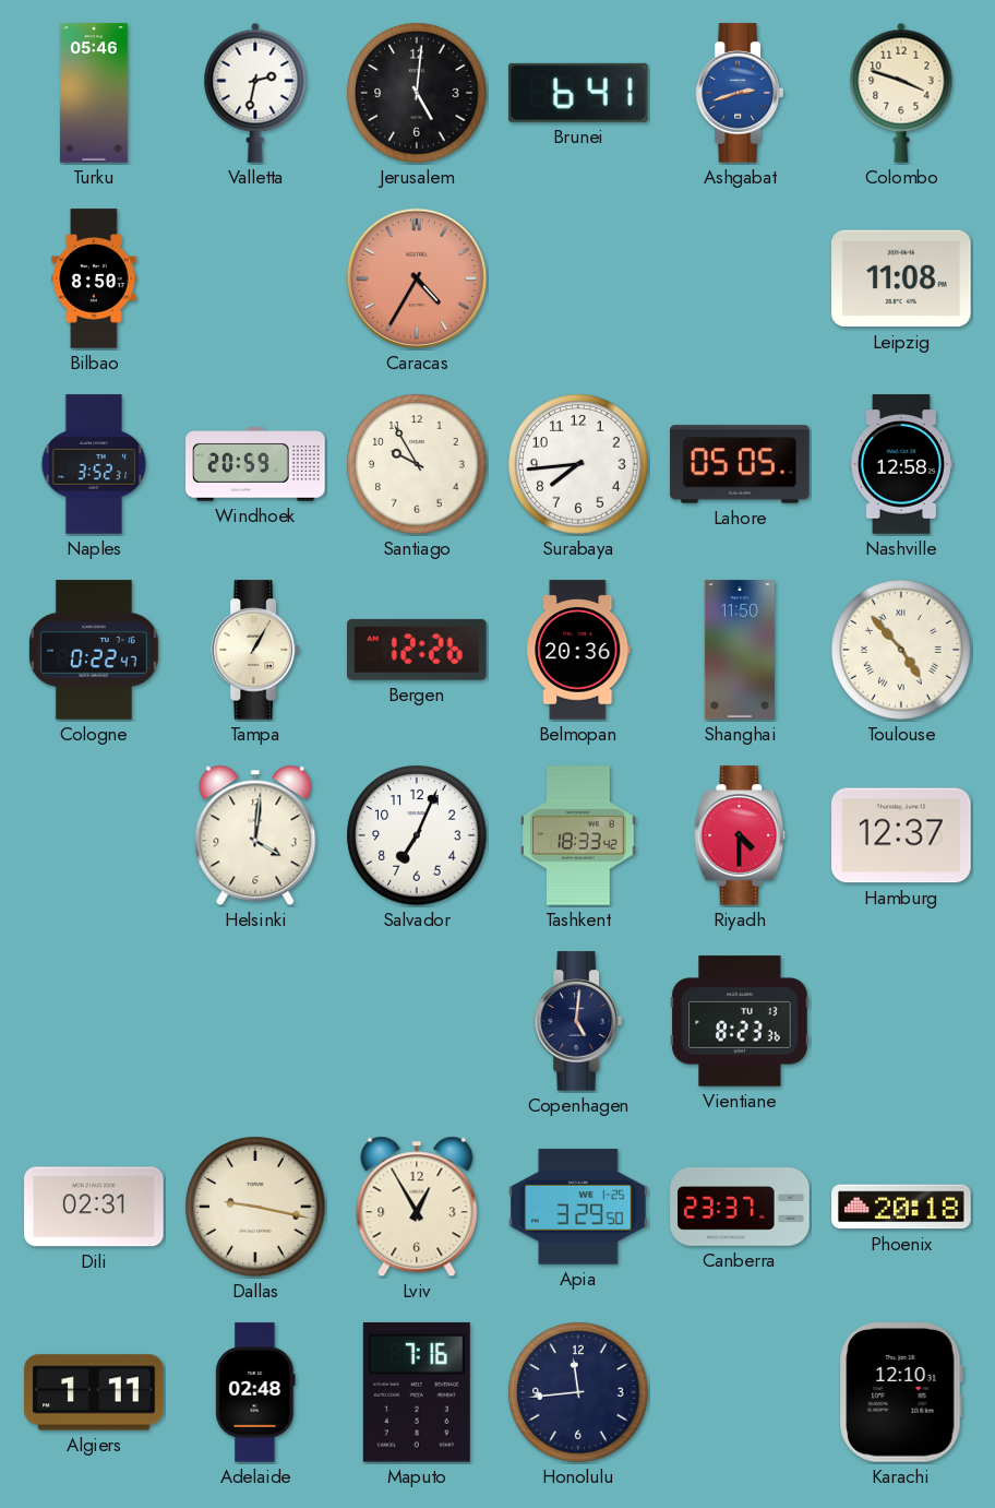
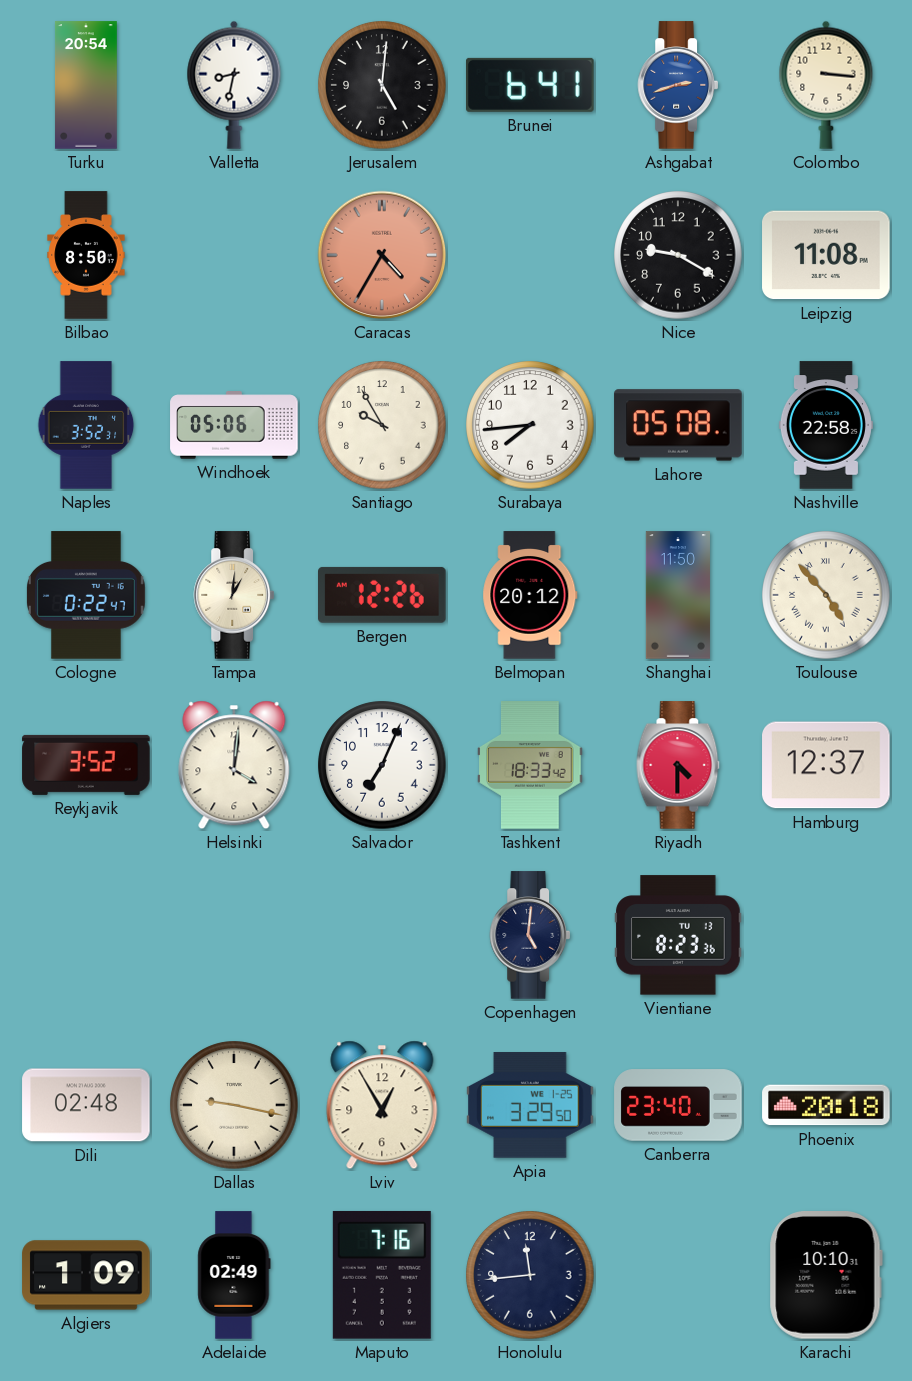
Turku: 05:46 -> 20:54
Valletta: 2:32 -> 8:32
Colombo: 3:48 -> 3:16
Nice: none -> 9:20
Windhoek: 20:59 -> 05:06
Lahore: 05:05 -> 05:08
Nashville: 12:58 -> 22:58
Tampa: 1:05 -> 1:01
Belmopan: 20:36 -> 20:12
Reykjavik: none -> 3:52
Dili: 02:31 -> 02:48
Canberra: 23:37 -> 23:40
Algiers: 1:11 -> 1:09
Adelaide: 02:48 -> 02:49
Karachi: 12:10 -> 10:10
